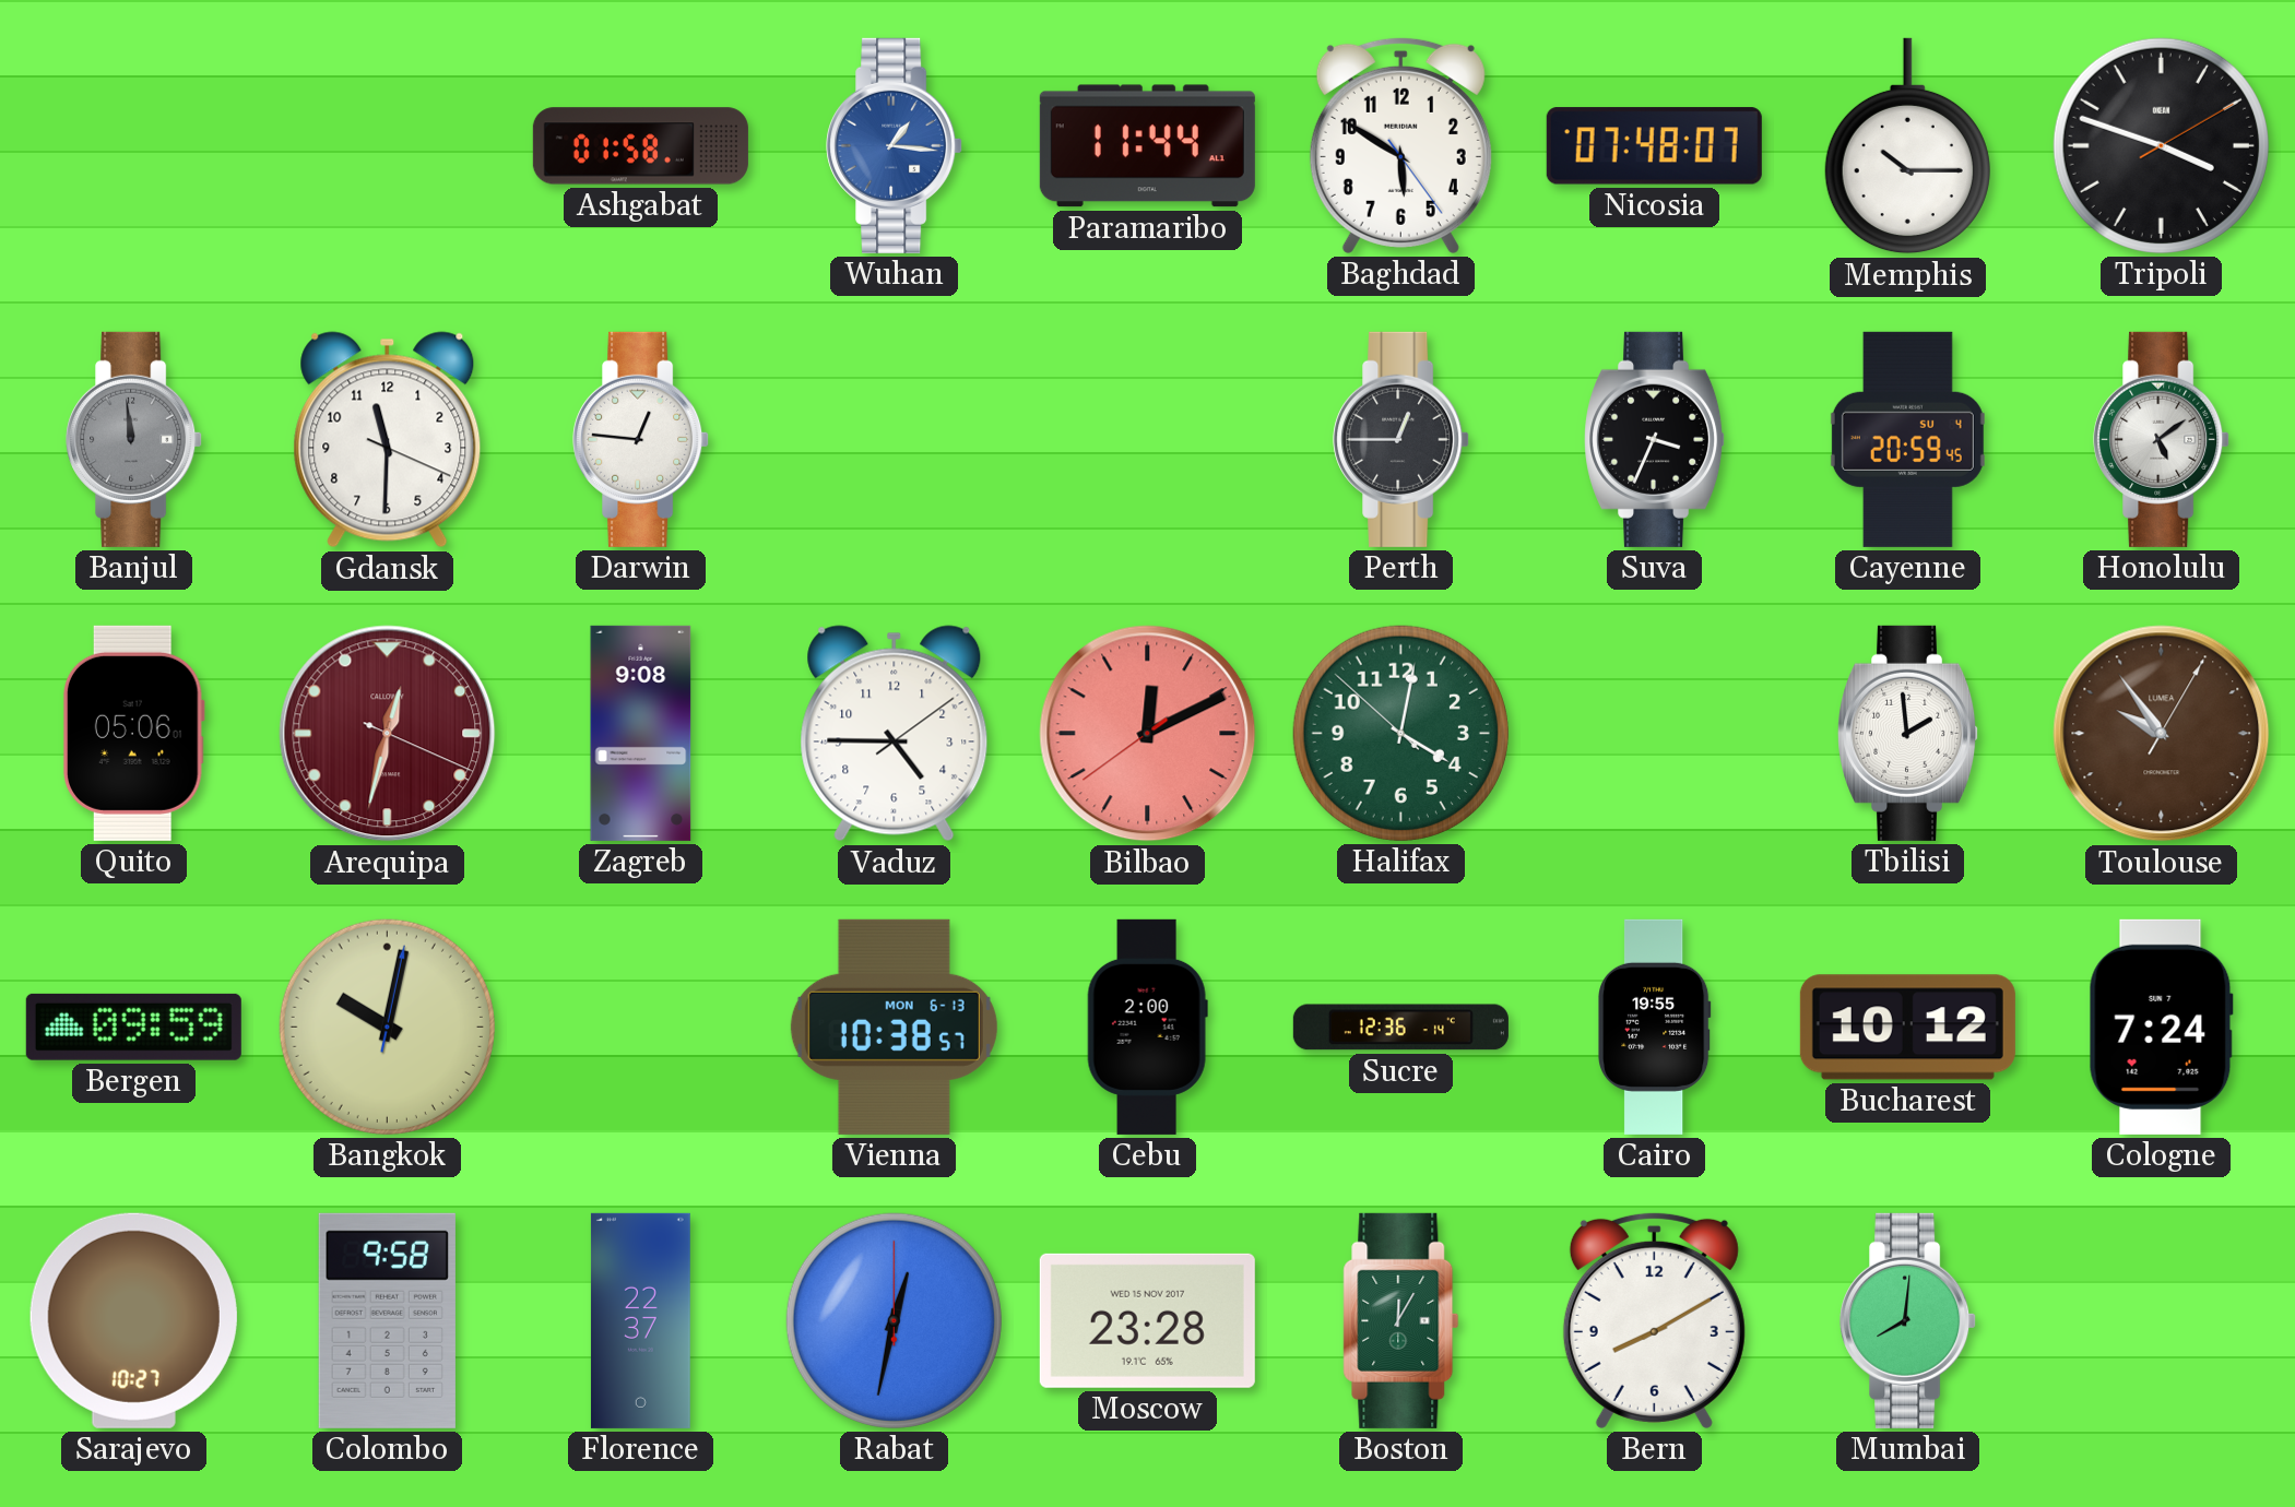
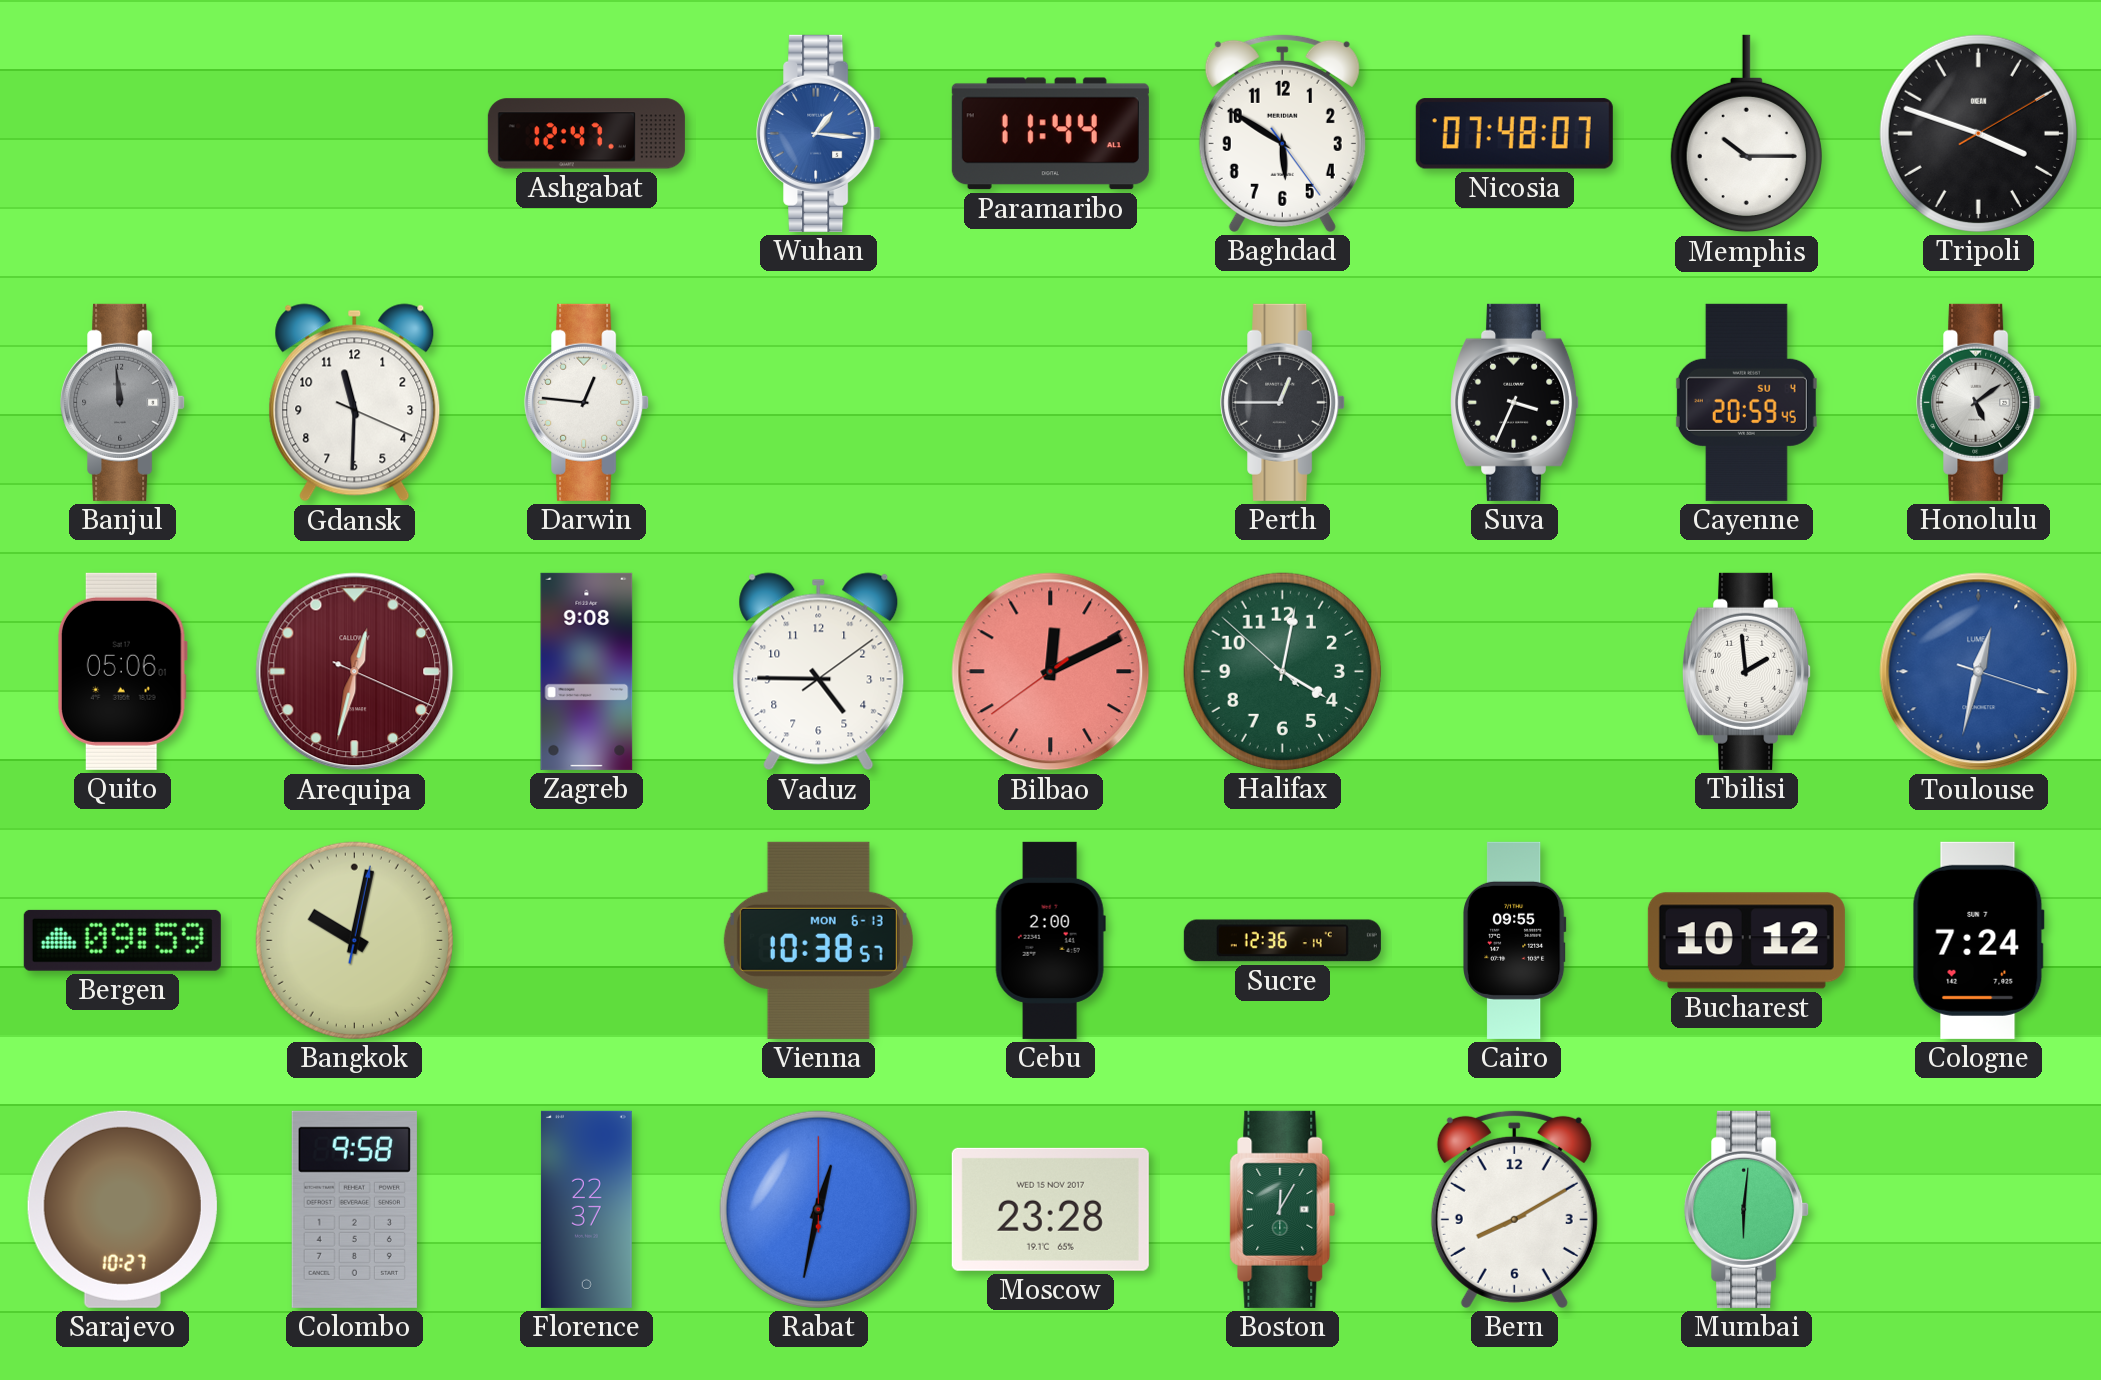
Ashgabat: 01:58 -> 12:47
Toulouse: 9:54 -> 12:32
Toulouse dial: brown -> blue
Cairo: 19:55 -> 09:55
Mumbai: 8:01 -> 6:01
